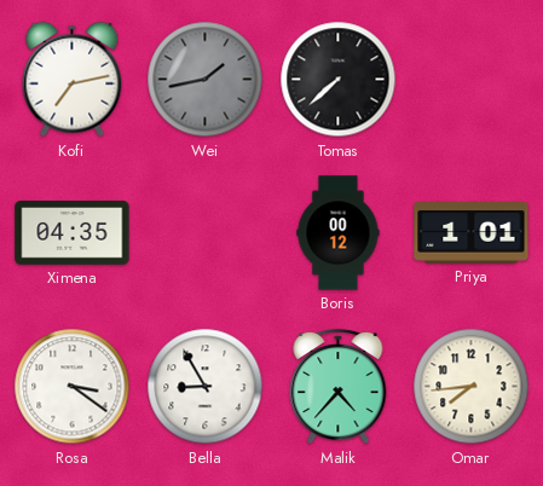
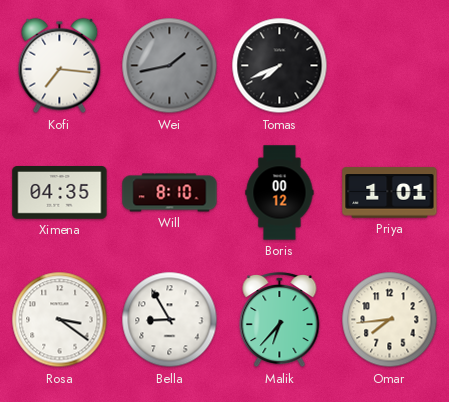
Kofi: 7:13 -> 7:16
Tomas: 7:38 -> 7:41
Will: none -> 8:10
Malik: 4:37 -> 6:37
